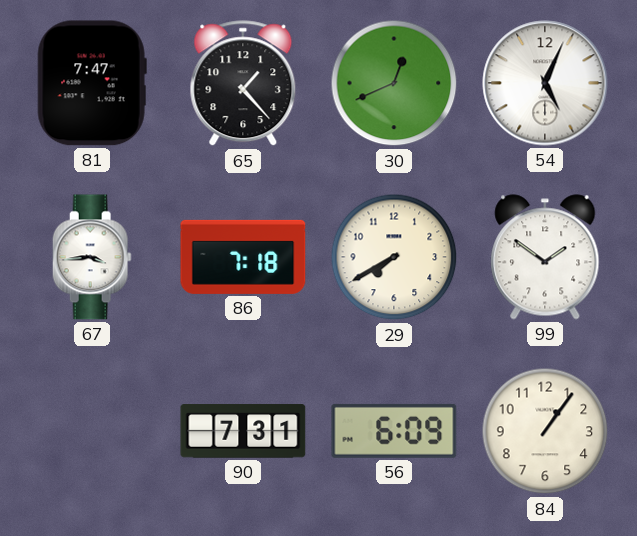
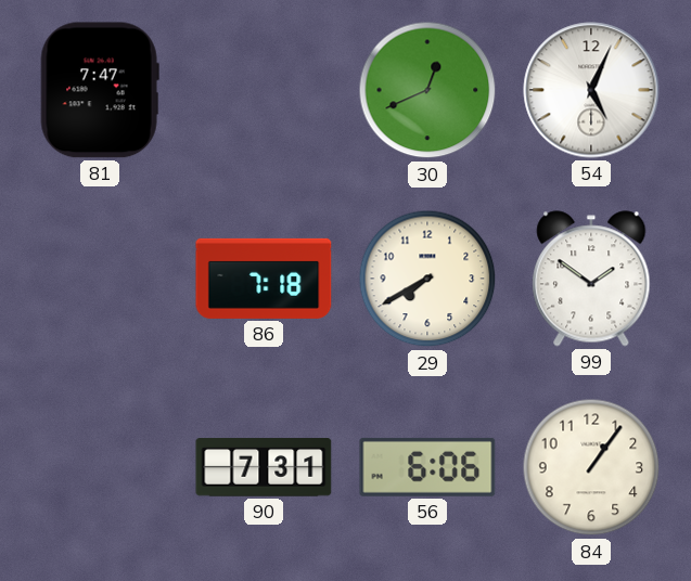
65: 1:23 -> none
67: 3:44 -> none
56: 6:09 -> 6:06
